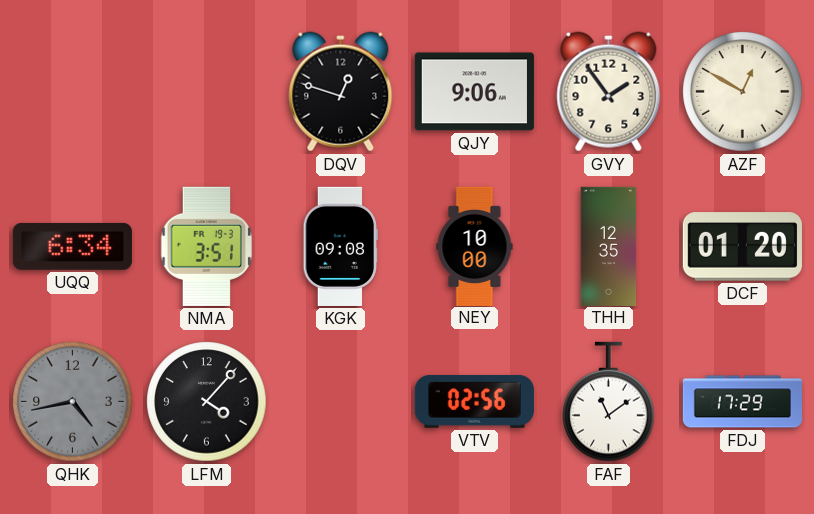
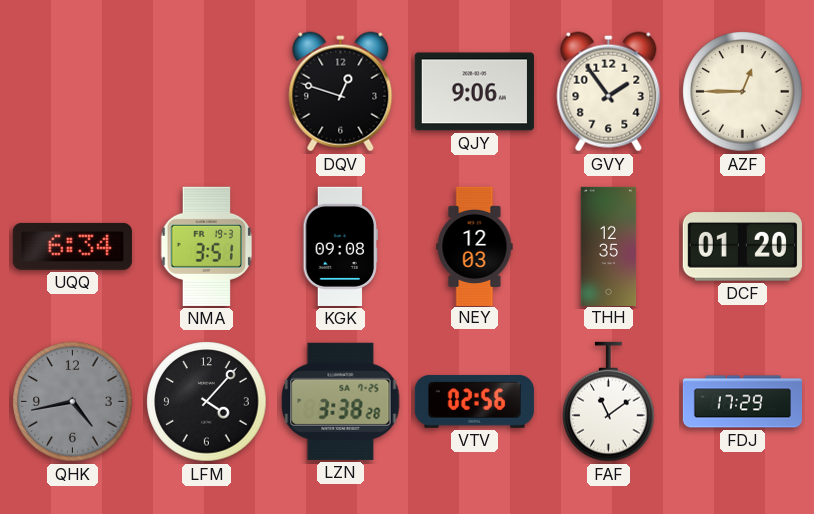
AZF: 12:50 -> 12:45
NEY: 10:00 -> 12:03
LZN: none -> 3:38
